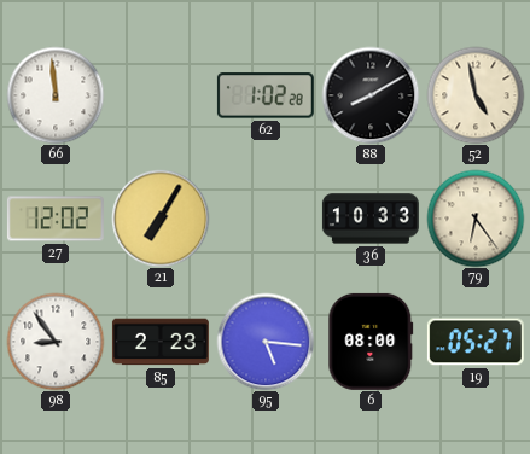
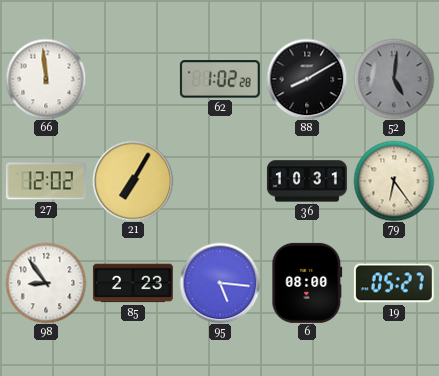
52: 4:58 -> 5:01
52 dial: cream -> grey
36: 10:33 -> 10:31
